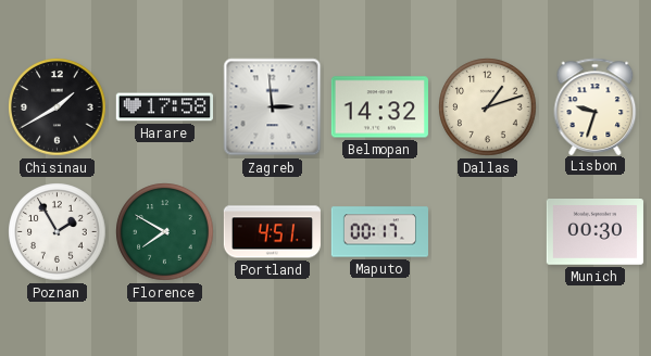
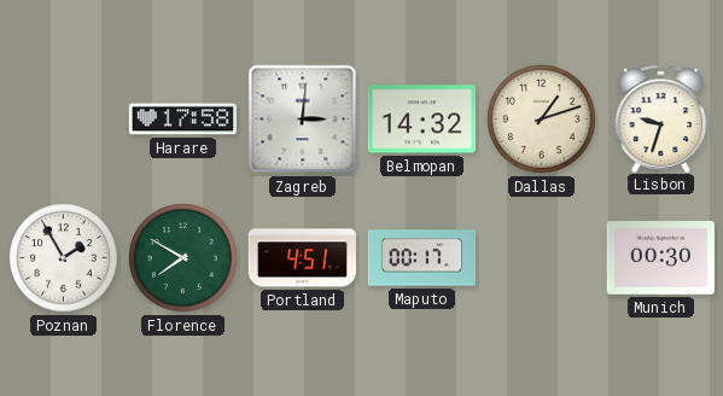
Chisinau: 1:40 -> none
Zagreb: 2:59 -> 3:01
